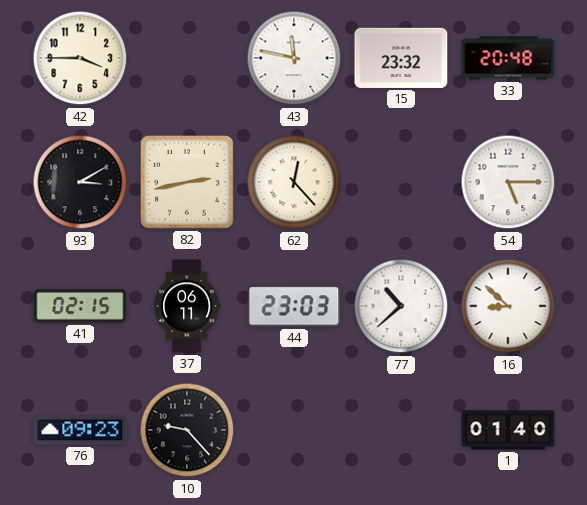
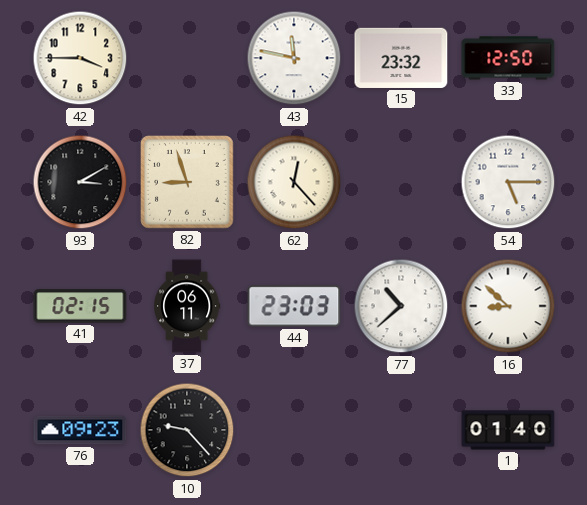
33: 20:48 -> 12:50
82: 2:43 -> 8:57
